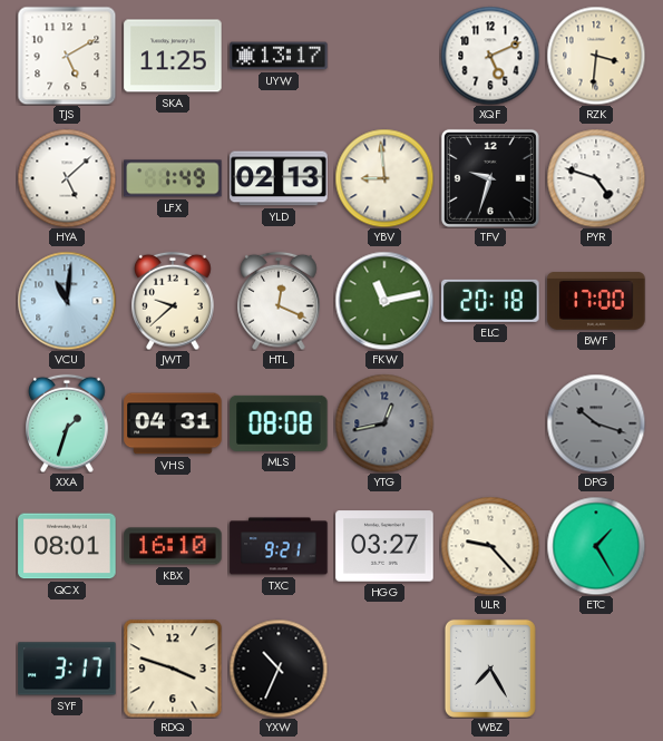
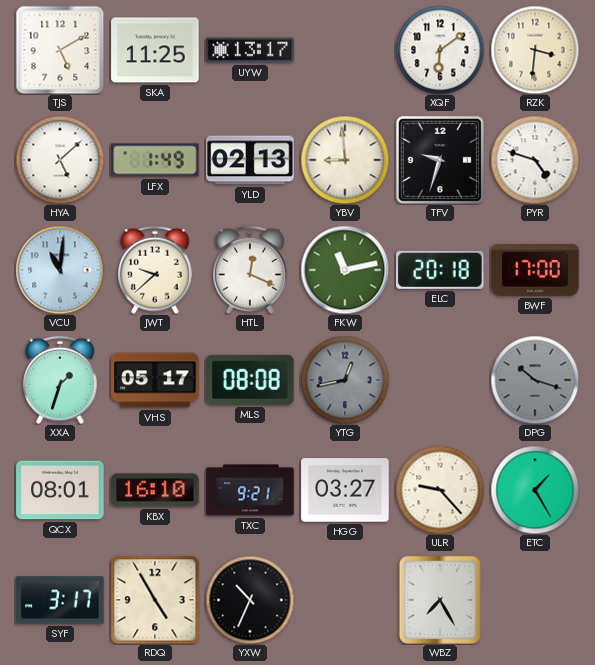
XQF: 5:11 -> 6:09
VHS: 04:31 -> 05:17
RDQ: 3:48 -> 4:55
